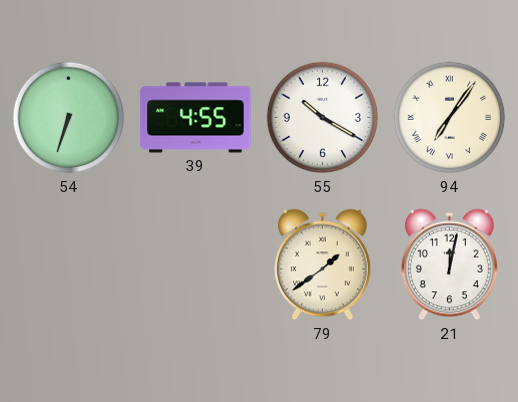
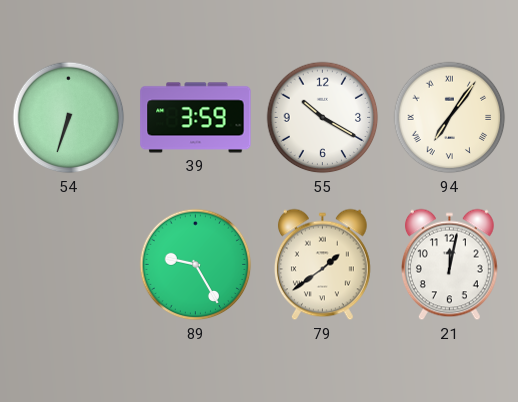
39: 4:55 -> 3:59
89: none -> 9:25
